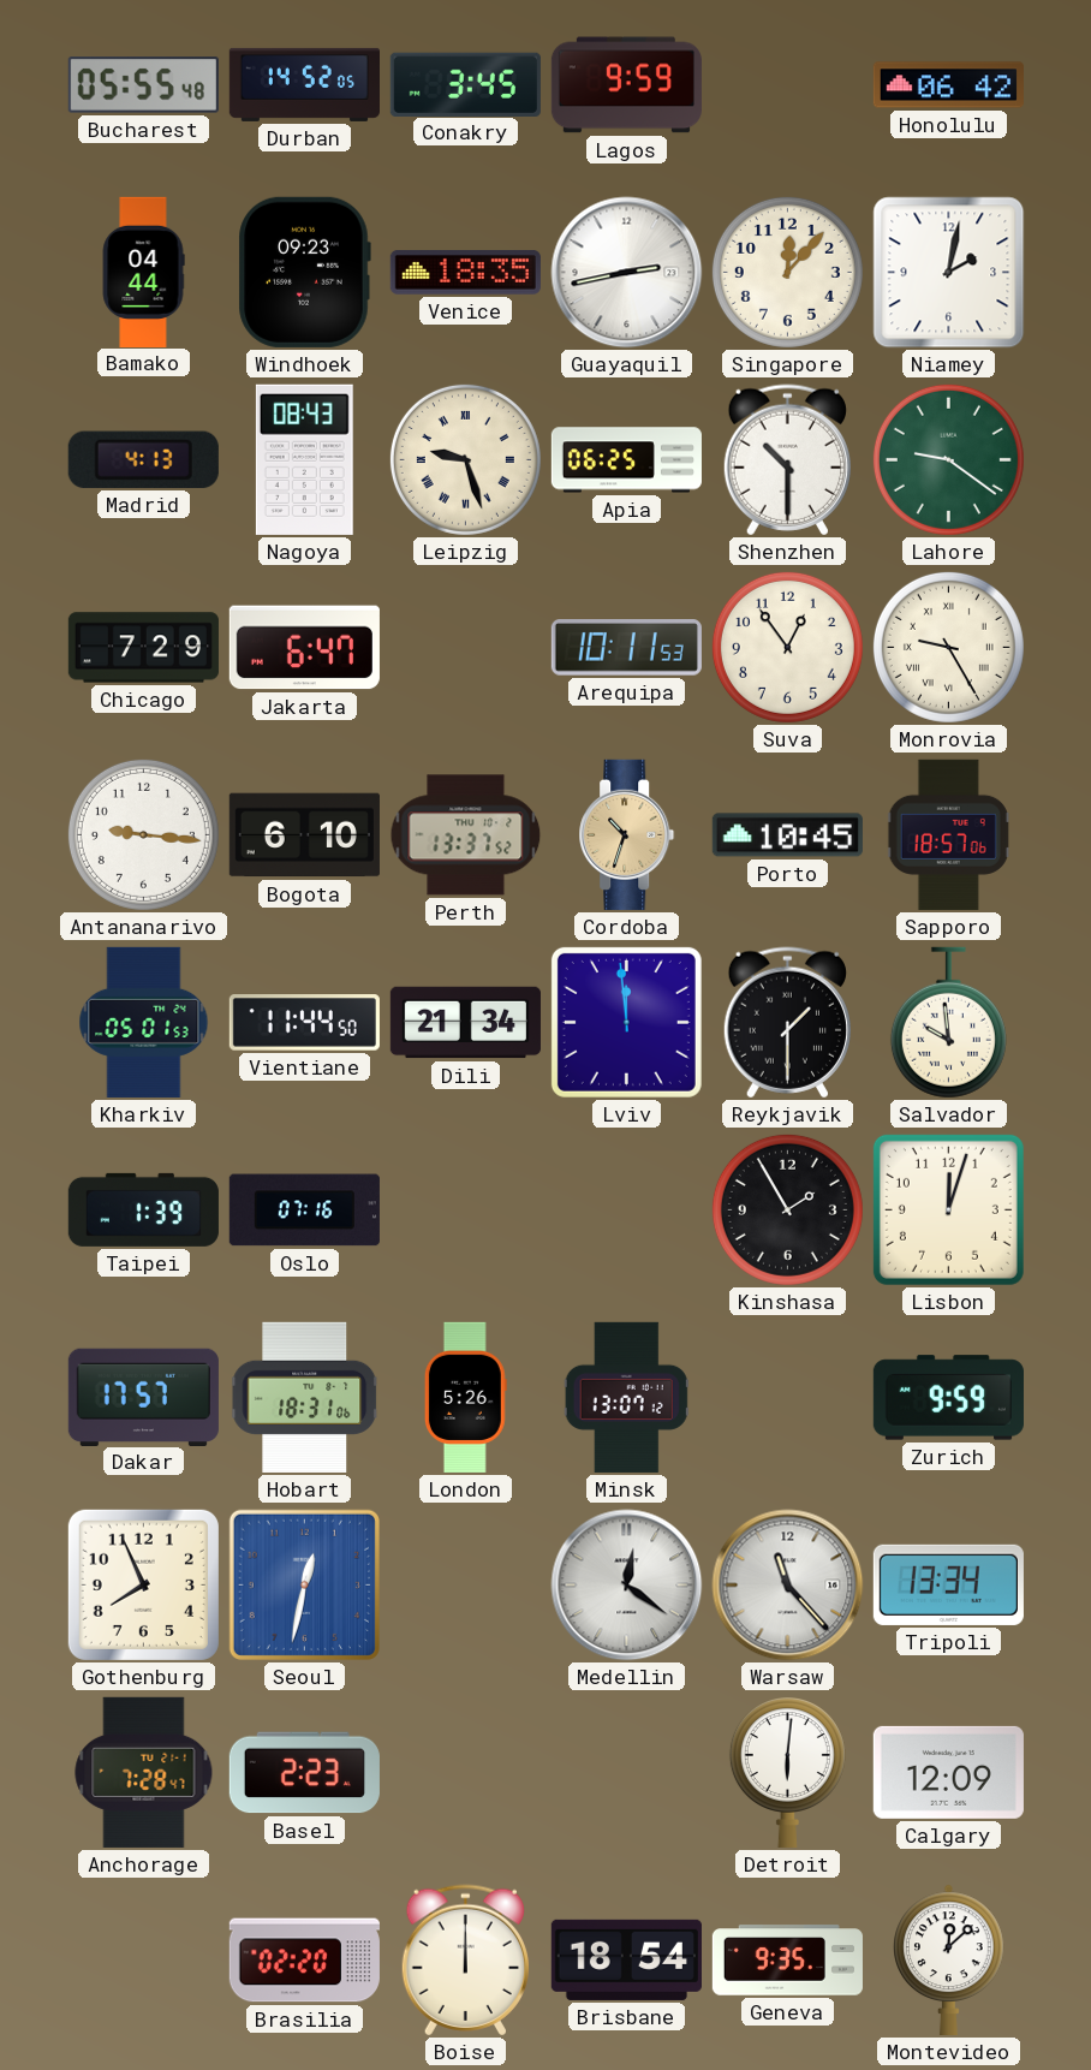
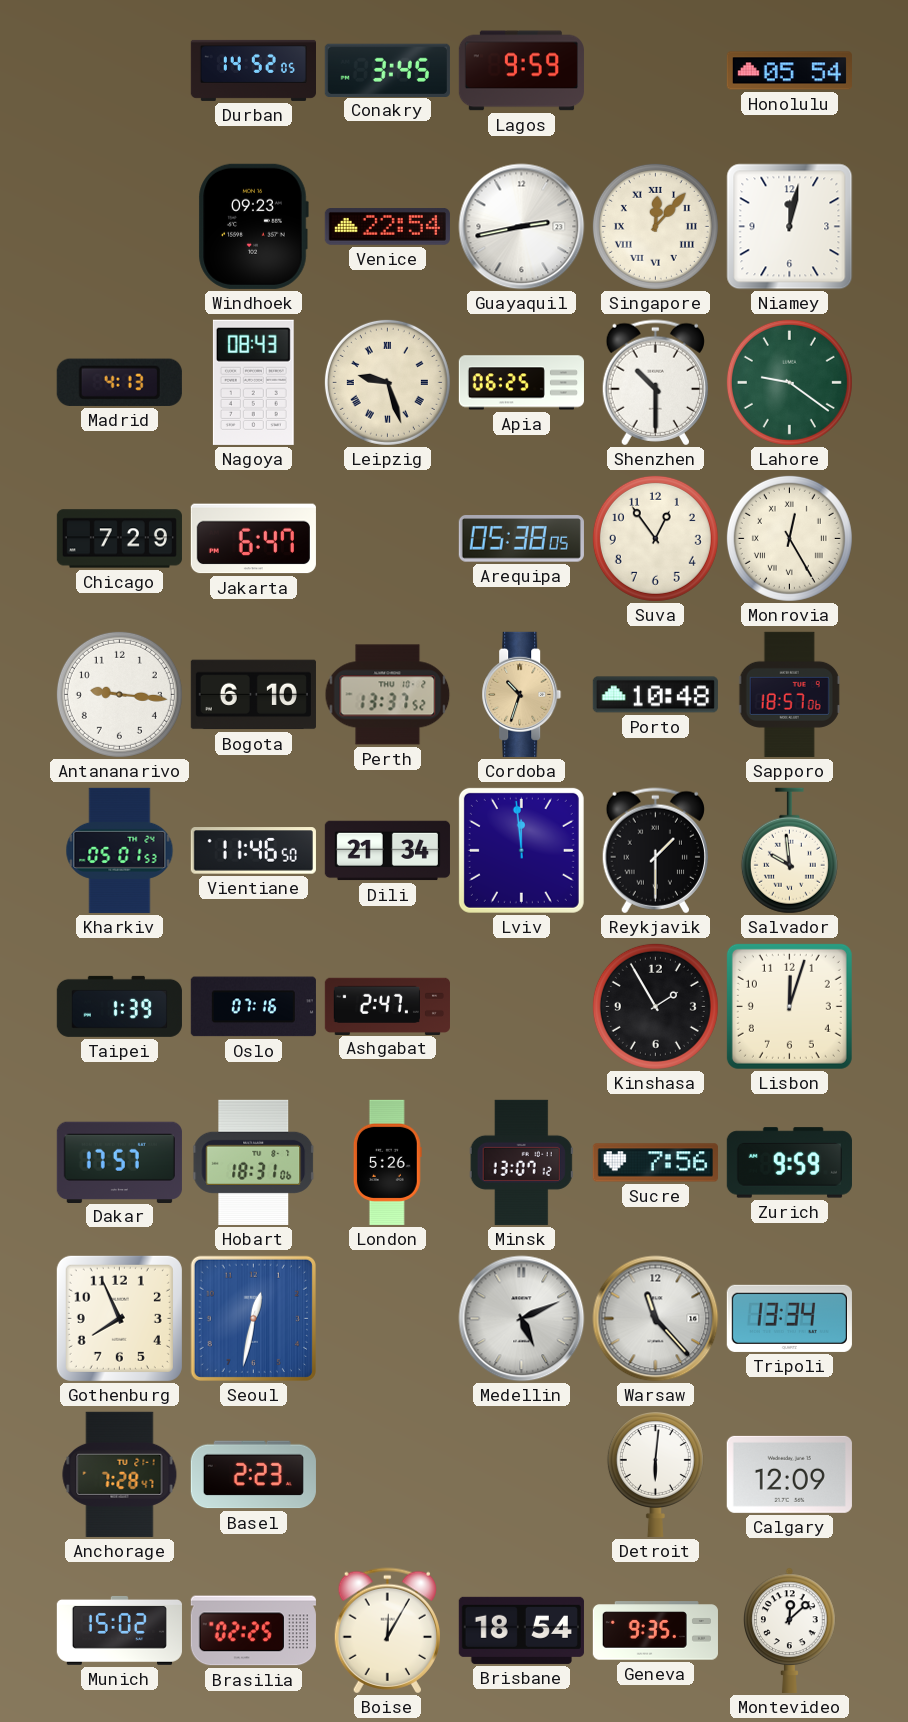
Bucharest: 05:55 -> none
Honolulu: 06:42 -> 05:54
Bamako: 04:44 -> none
Venice: 18:35 -> 22:54
Singapore numerals: Arabic -> Roman
Niamey: 2:02 -> 12:02
Arequipa: 10:11 -> 05:38
Monrovia: 9:25 -> 12:25
Porto: 10:45 -> 10:48
Vientiane: 11:44 -> 11:46
Ashgabat: none -> 2:47
Sucre: none -> 7:56
Medellin: 12:21 -> 5:11
Munich: none -> 15:02
Brasilia: 02:20 -> 02:25
Boise: 12:00 -> 12:05
